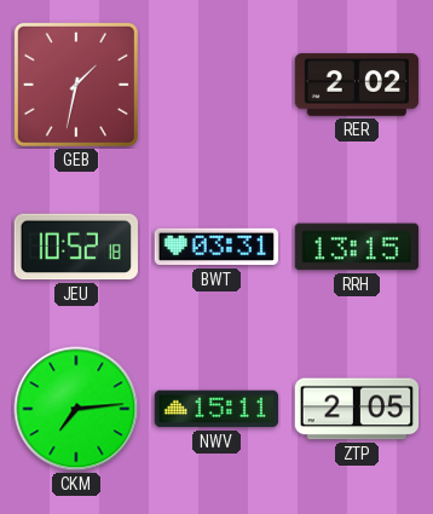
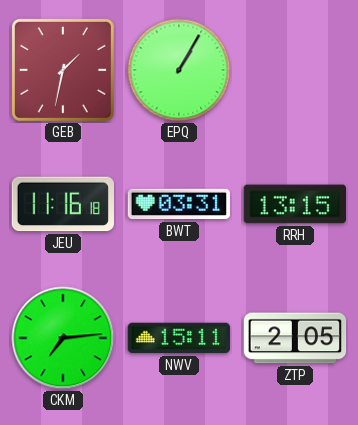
EPQ: none -> 1:05
RER: 2:02 -> none
JEU: 10:52 -> 11:16
